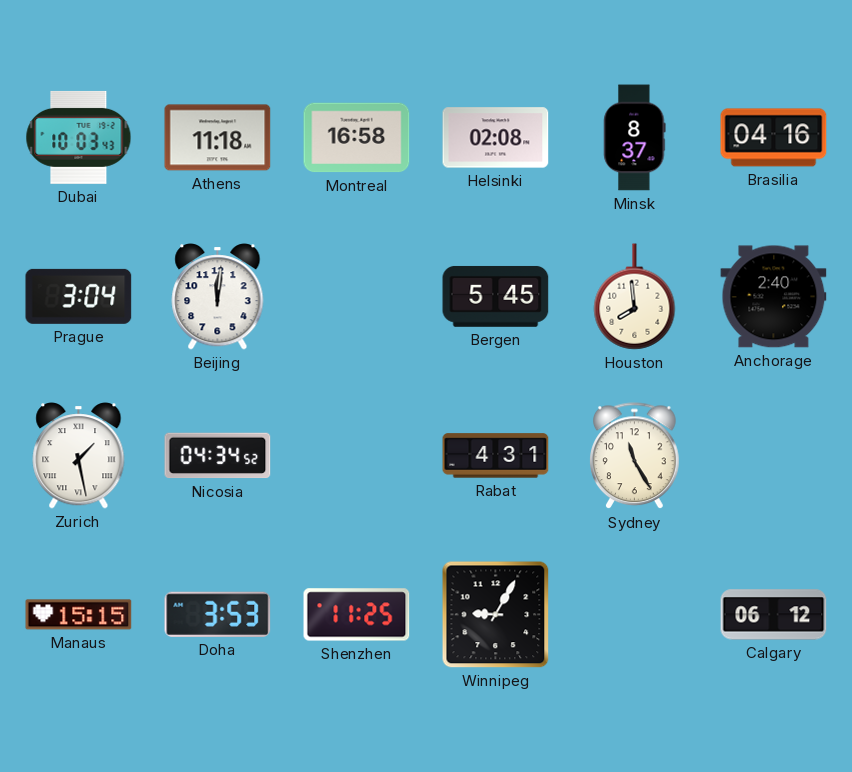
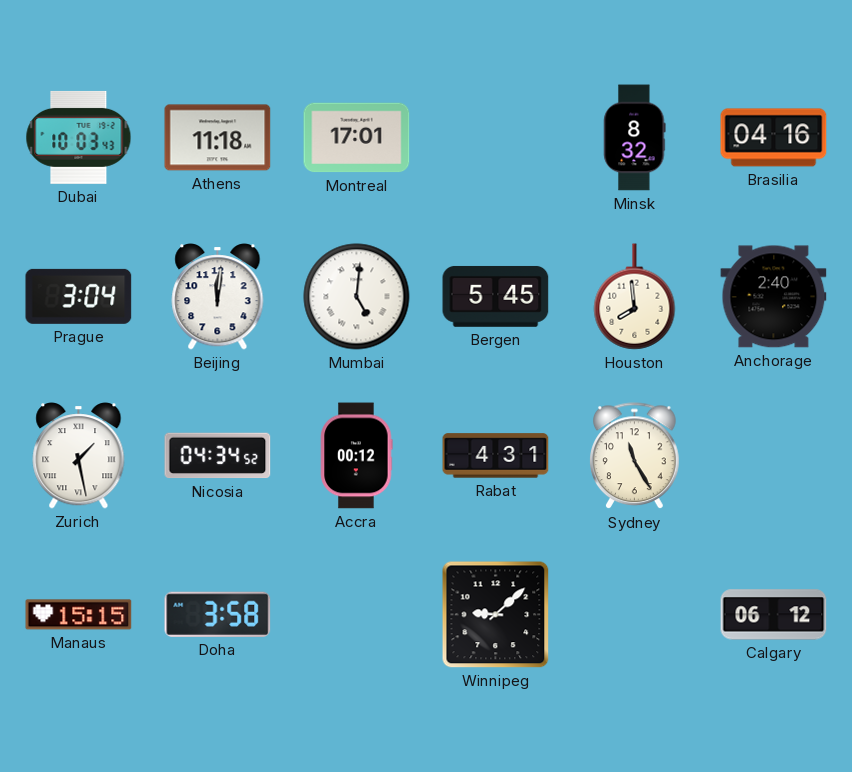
Montreal: 16:58 -> 17:01
Helsinki: 02:08 -> none
Minsk: 8:37 -> 8:32
Mumbai: none -> 5:01
Accra: none -> 00:12
Doha: 3:53 -> 3:58
Shenzhen: 11:25 -> none
Winnipeg: 9:05 -> 9:08
